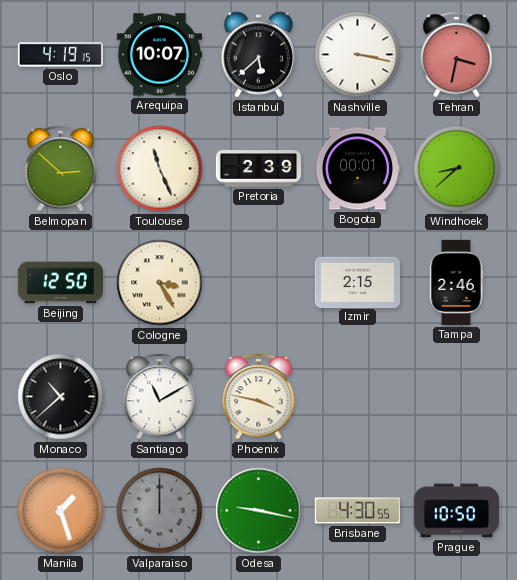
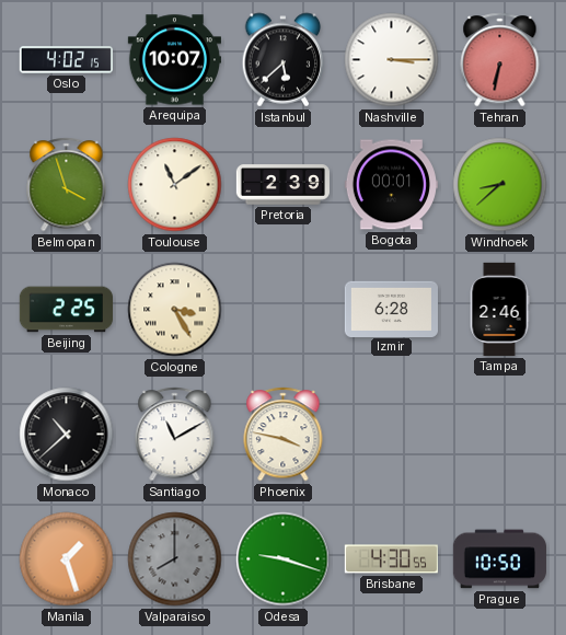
Oslo: 4:19 -> 4:02
Nashville: 3:17 -> 3:15
Tehran: 3:32 -> 6:32
Belmopan: 2:52 -> 3:57
Toulouse: 11:26 -> 11:09
Beijing: 12:50 -> 2:25
Izmir: 2:15 -> 6:28
Valparaiso: 12:00 -> 8:00
Odesa: 9:17 -> 9:18
